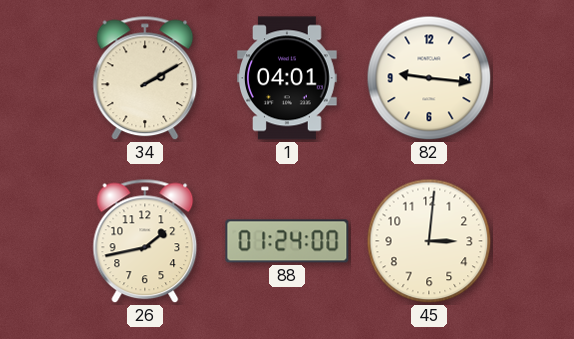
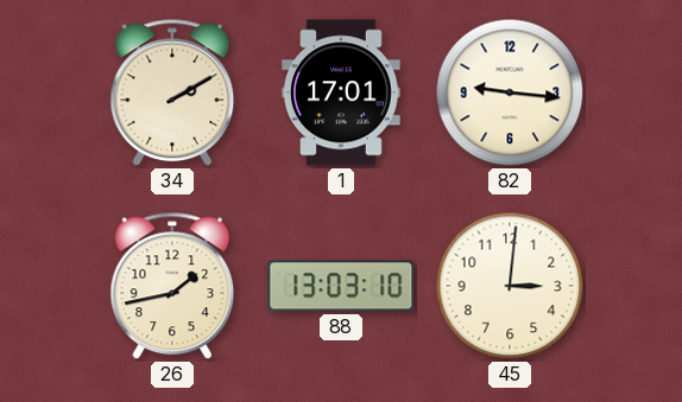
1: 04:01 -> 17:01
88: 01:24 -> 13:03
